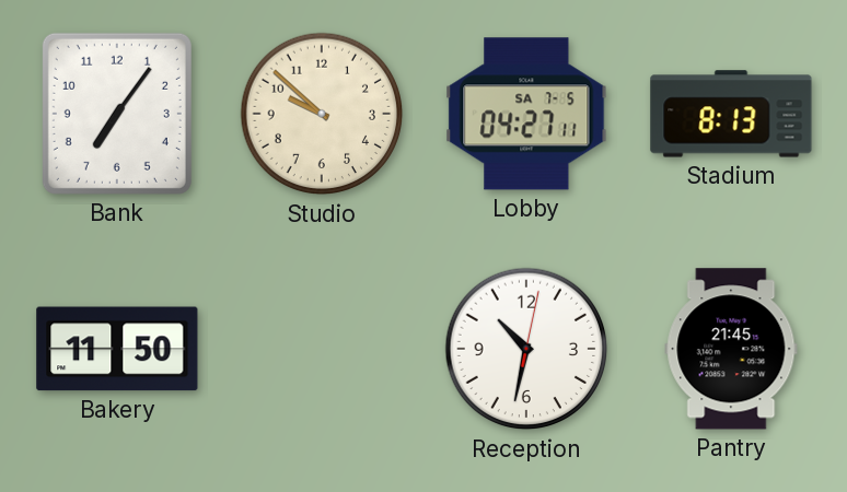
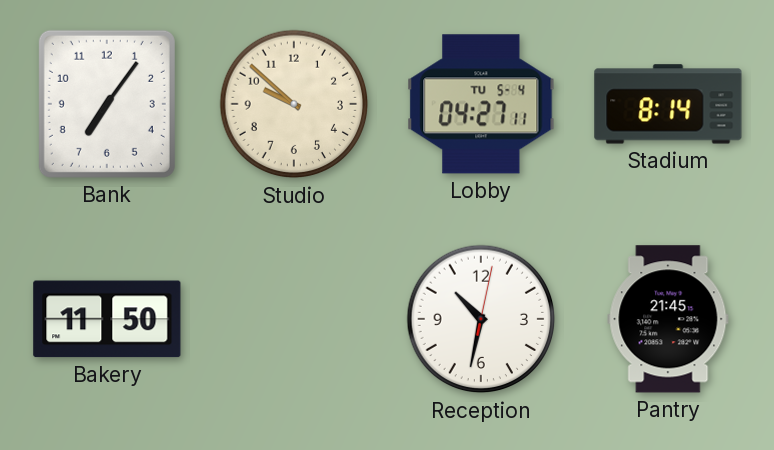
Lobby date: SA 7-5 -> TU 5-4
Stadium: 8:13 -> 8:14
